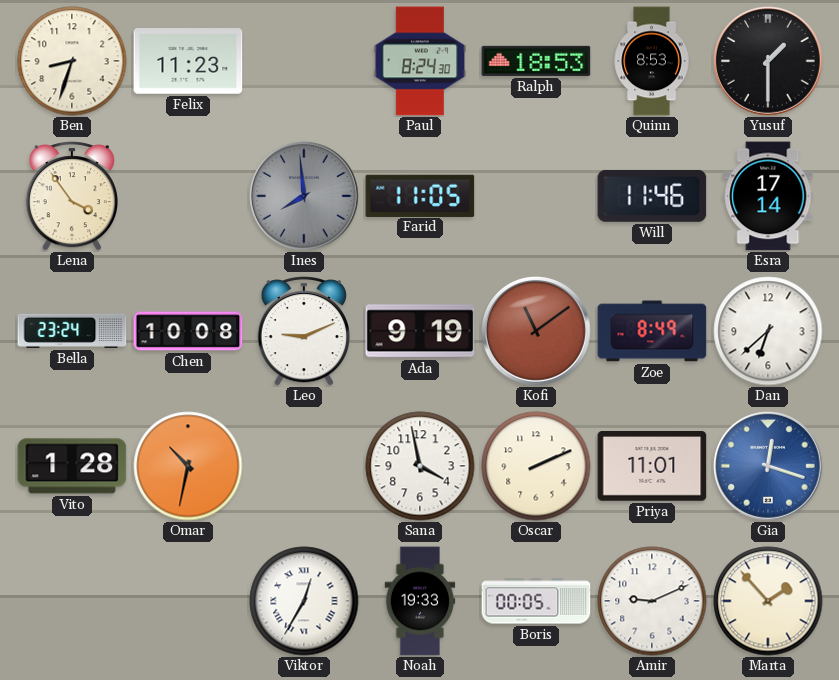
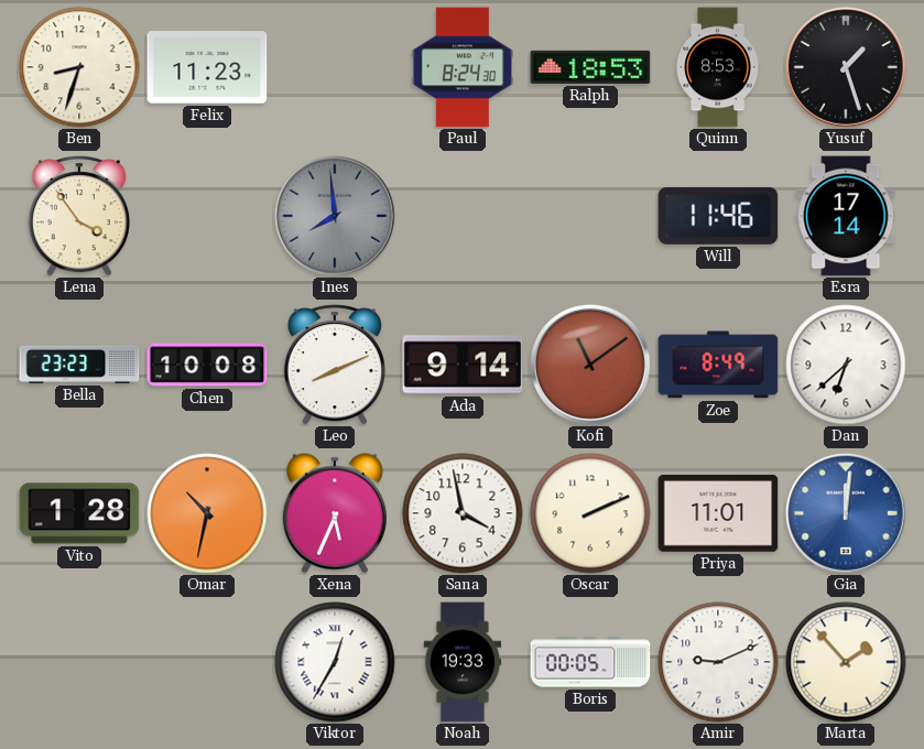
Yusuf: 1:30 -> 1:27
Farid: 11:05 -> none
Bella: 23:24 -> 23:23
Leo: 9:11 -> 8:11
Ada: 9:19 -> 9:14
Xena: none -> 5:34
Gia: 12:18 -> 12:01
